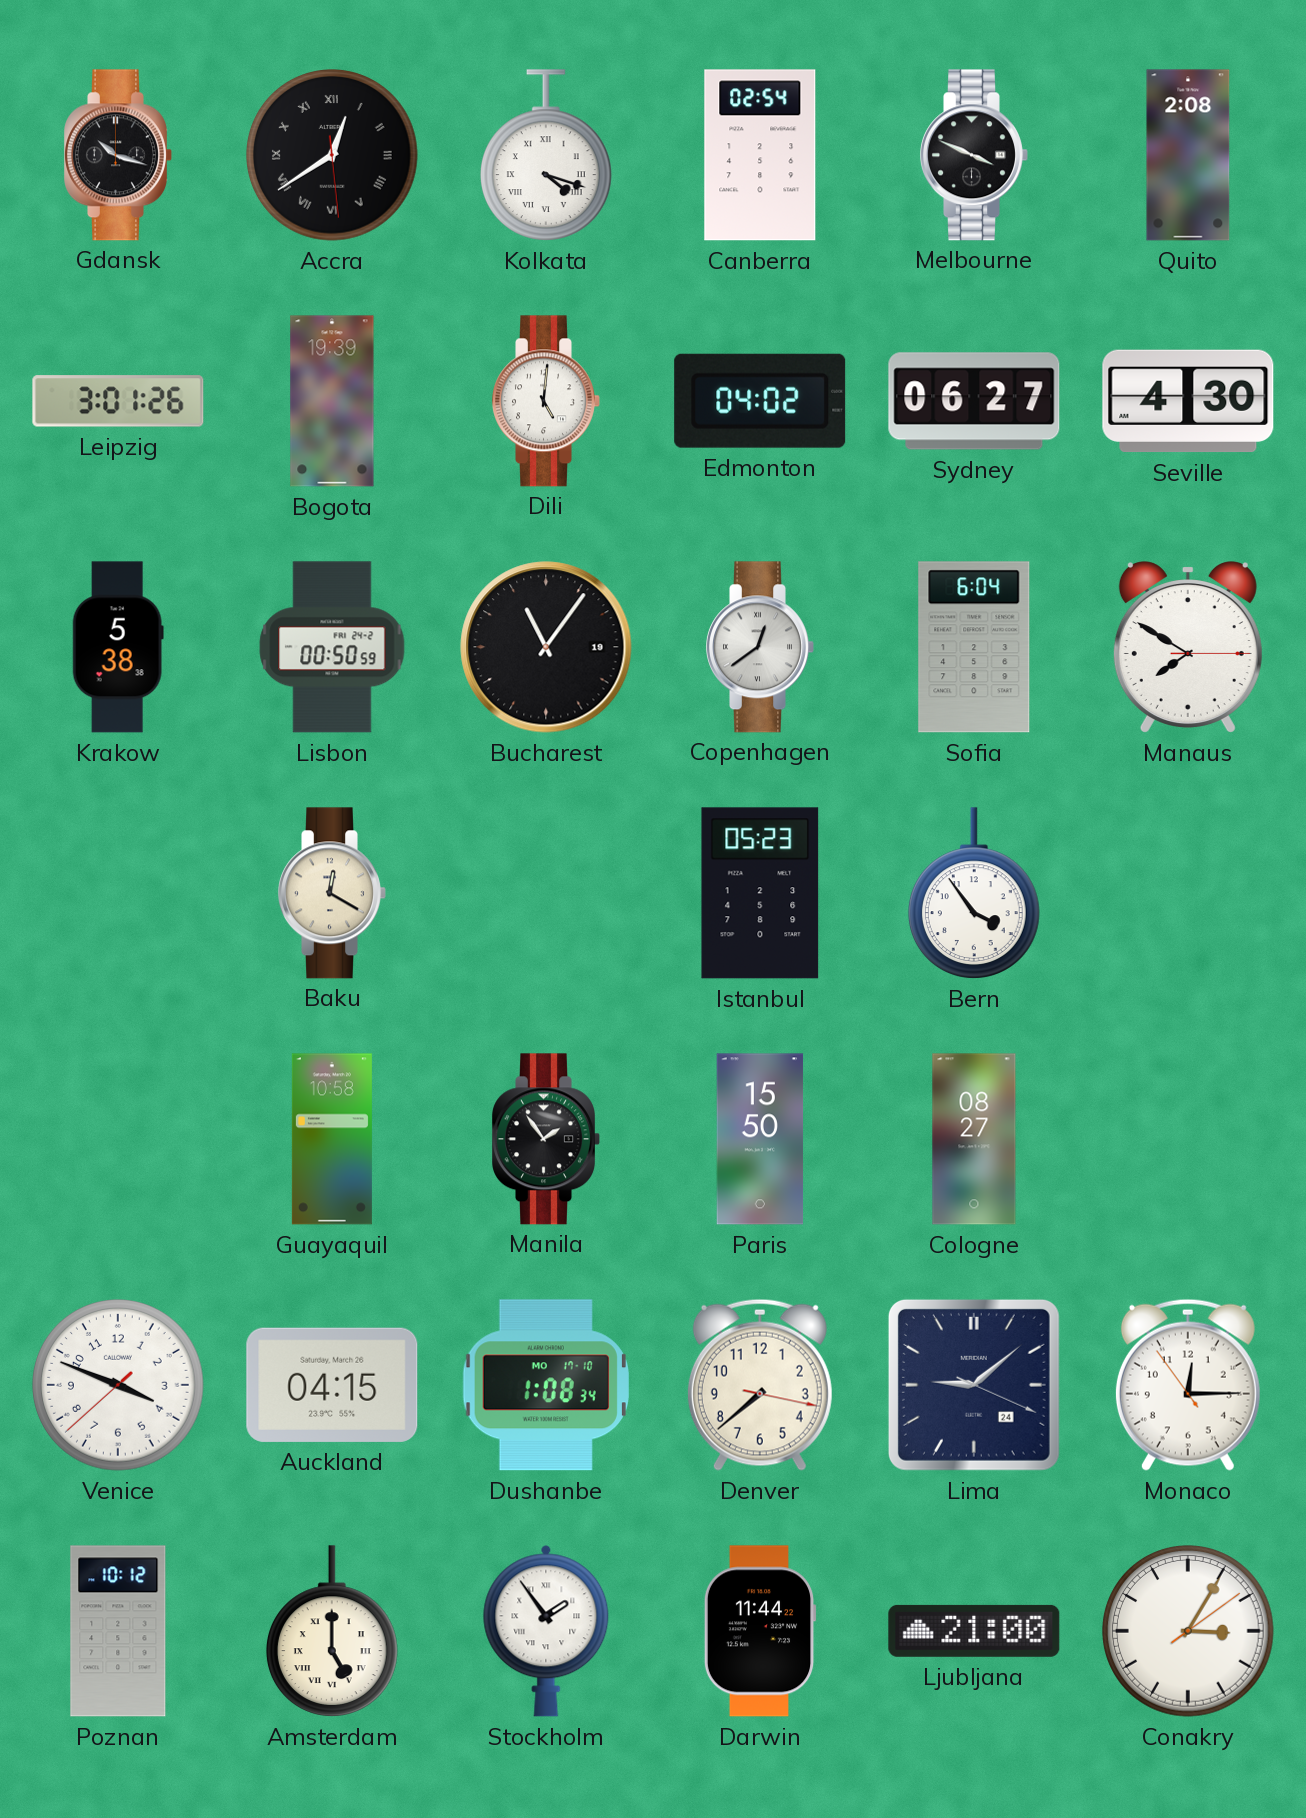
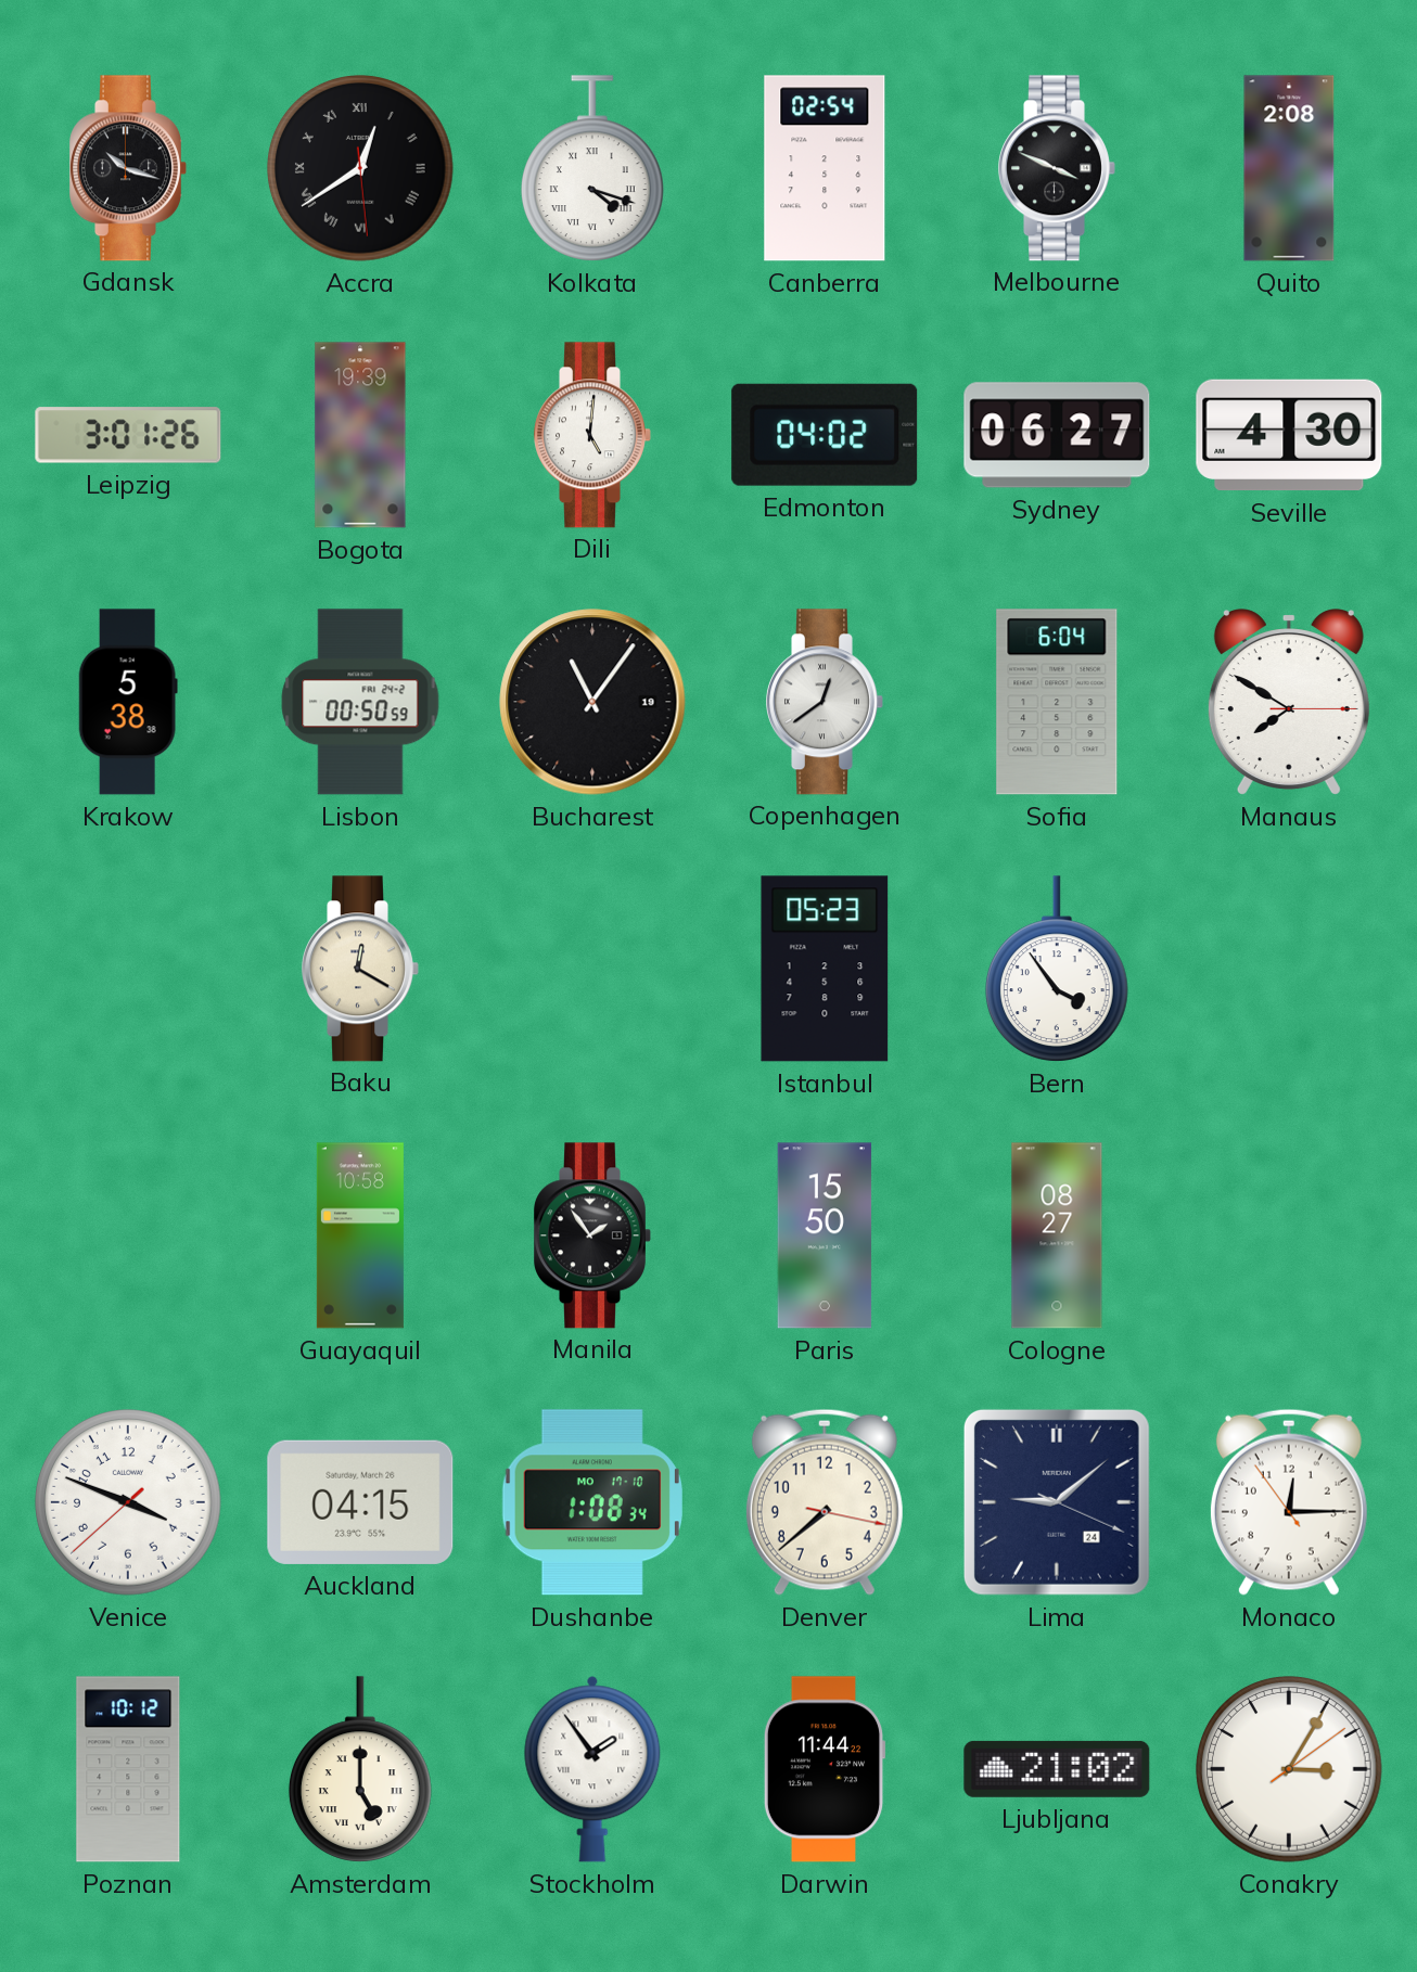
Ljubljana: 21:00 -> 21:02
